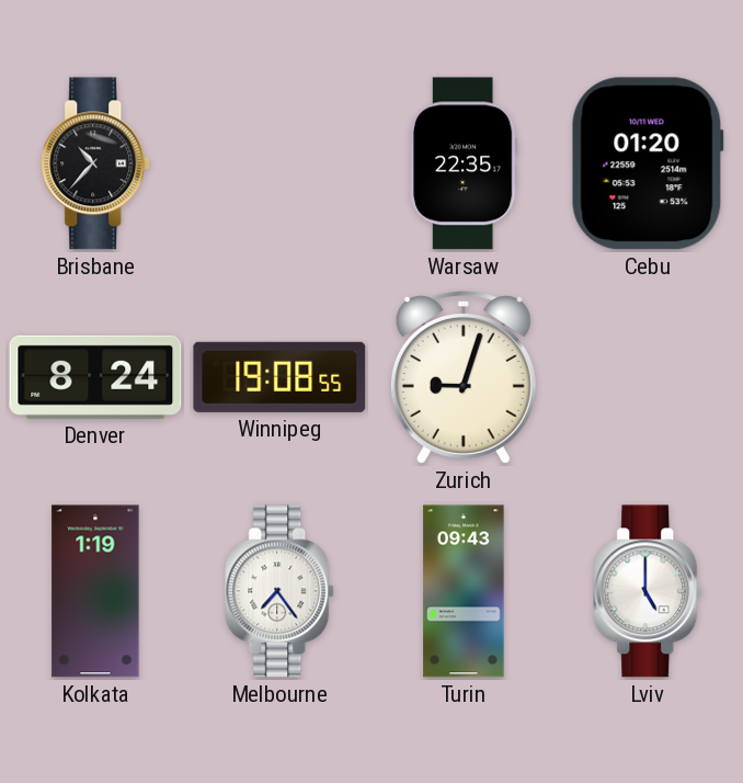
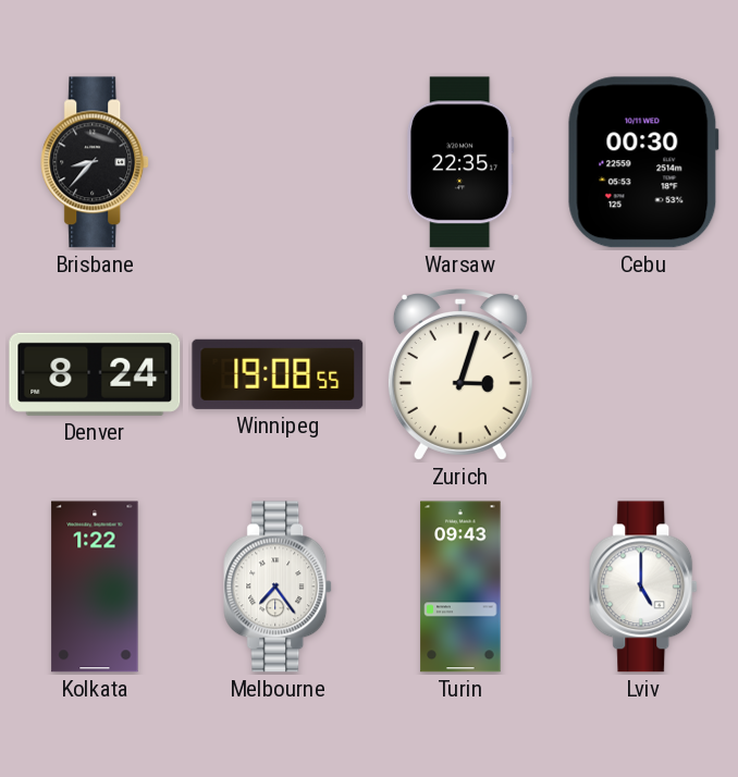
Brisbane: 10:37 -> 8:37
Cebu: 01:20 -> 00:30
Zurich: 9:03 -> 3:03
Kolkata: 1:19 -> 1:22
